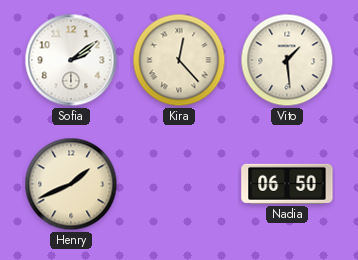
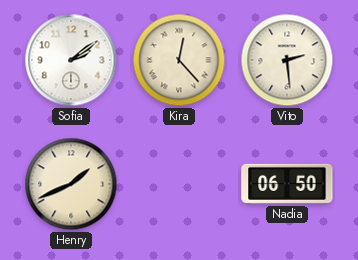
Vito: 1:29 -> 2:29
